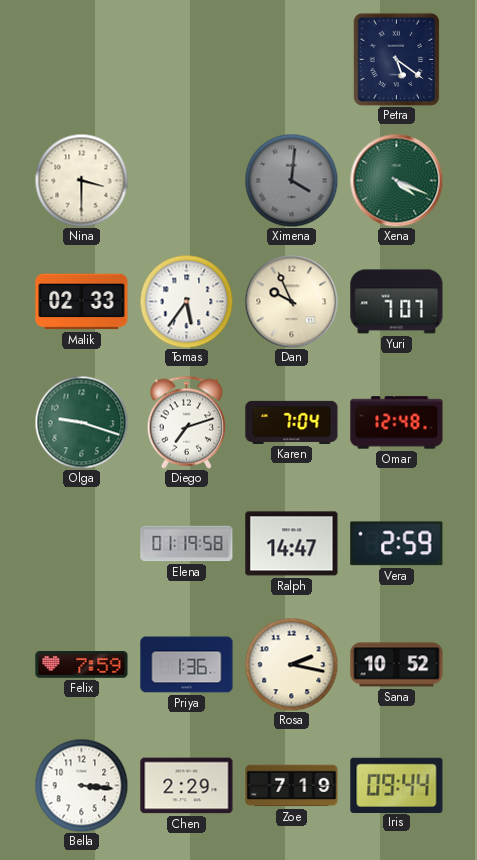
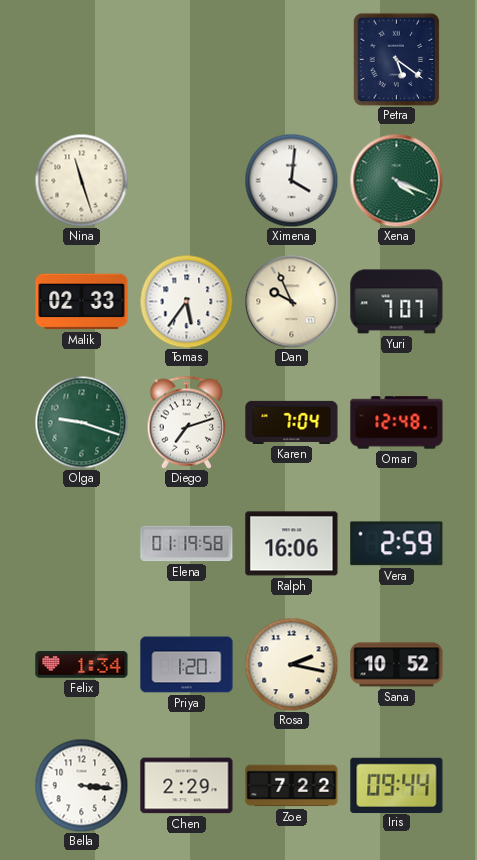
Nina: 3:30 -> 11:27
Ximena dial: grey -> white
Ralph: 14:47 -> 16:06
Felix: 7:59 -> 1:34
Priya: 1:36 -> 1:20
Zoe: 7:19 -> 7:22
